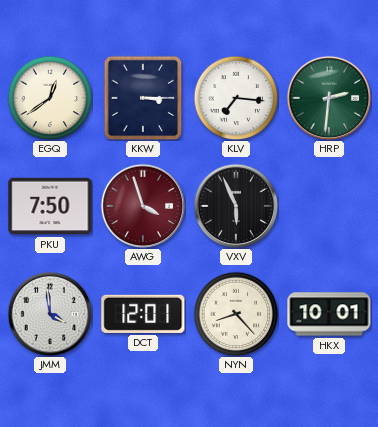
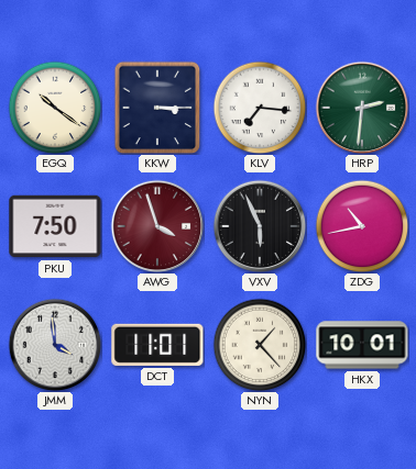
EGQ: 12:39 -> 10:21
ZDG: none -> 10:43
DCT: 12:01 -> 11:01
NYN: 8:23 -> 1:23
